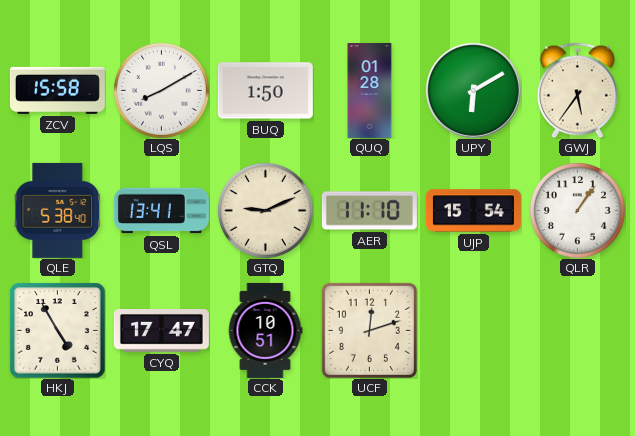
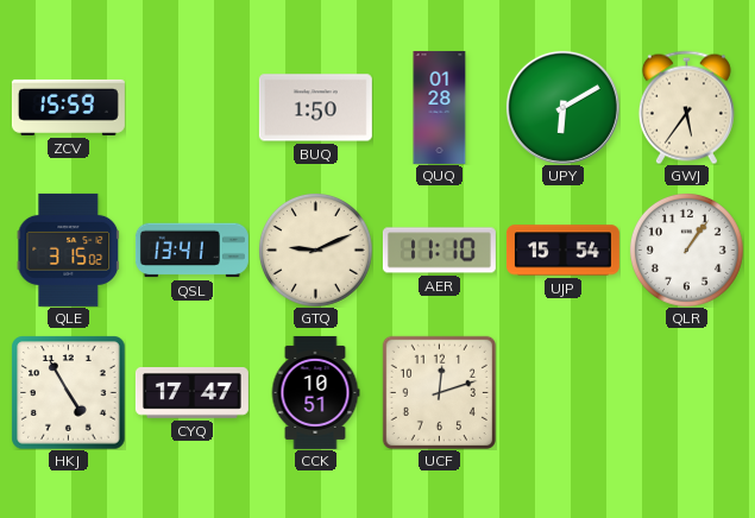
ZCV: 15:58 -> 15:59
LQS: 8:10 -> none
QLE: 5:38 -> 3:15
